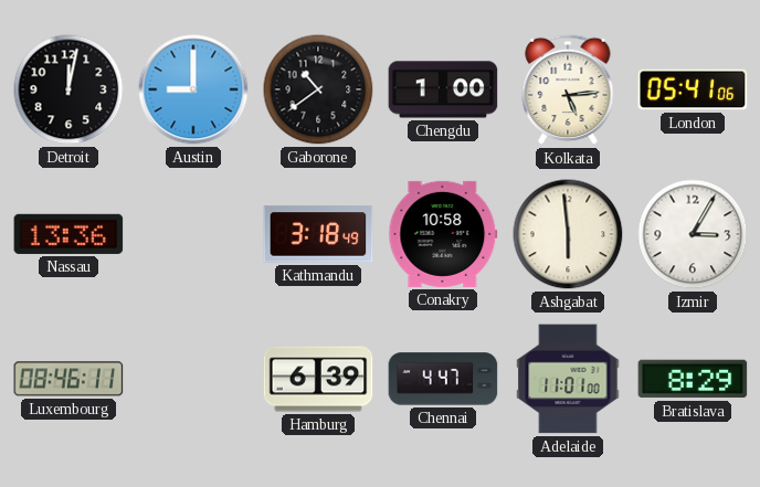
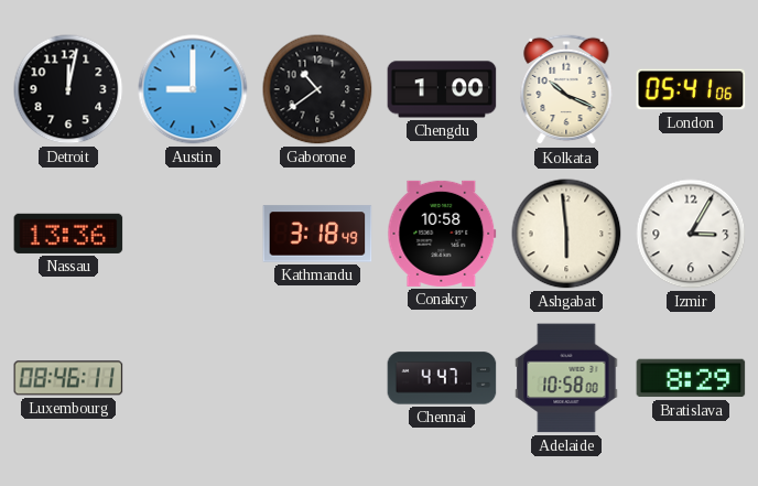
Kolkata: 5:14 -> 10:19
Hamburg: 6:39 -> none
Adelaide: 11:01 -> 10:58
